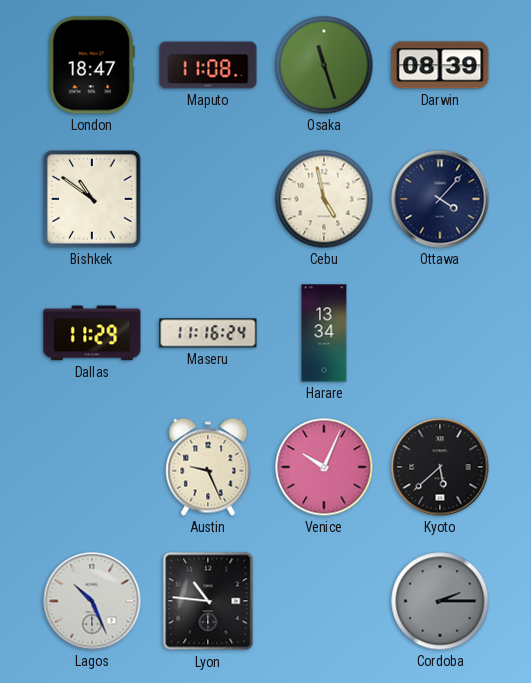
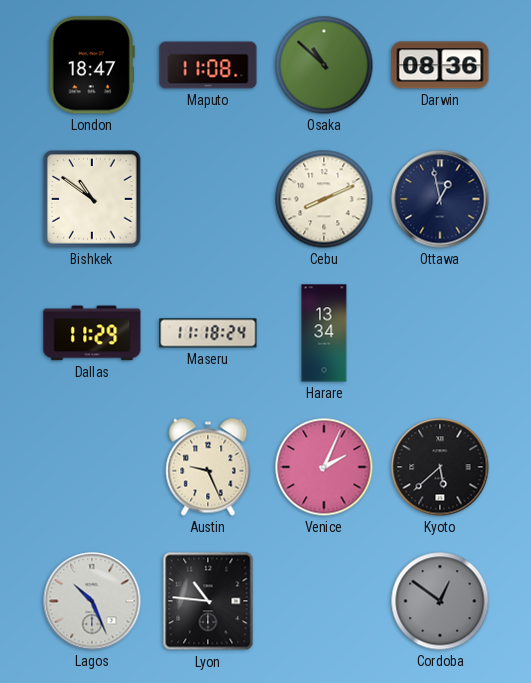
Osaka: 11:27 -> 10:52
Darwin: 08:39 -> 08:36
Cebu: 4:58 -> 8:11
Ottawa: 4:07 -> 12:58
Maseru: 11:16 -> 11:18
Venice: 10:04 -> 2:04
Cordoba: 2:15 -> 12:51
